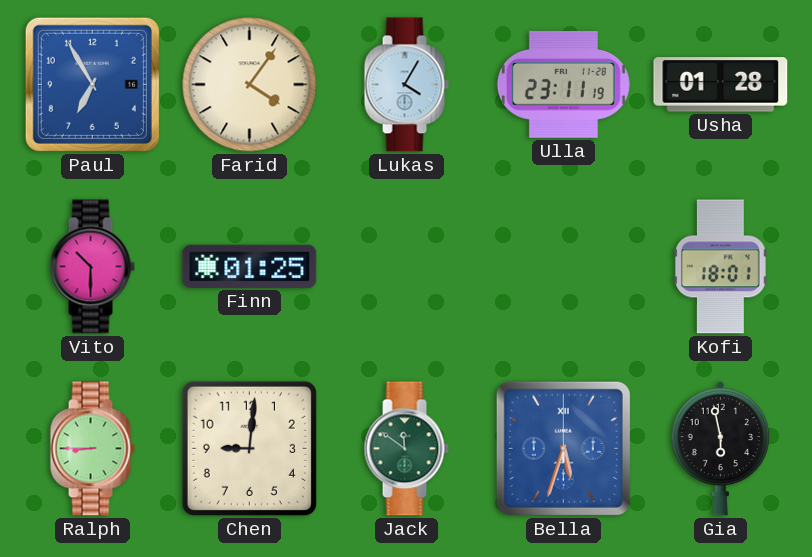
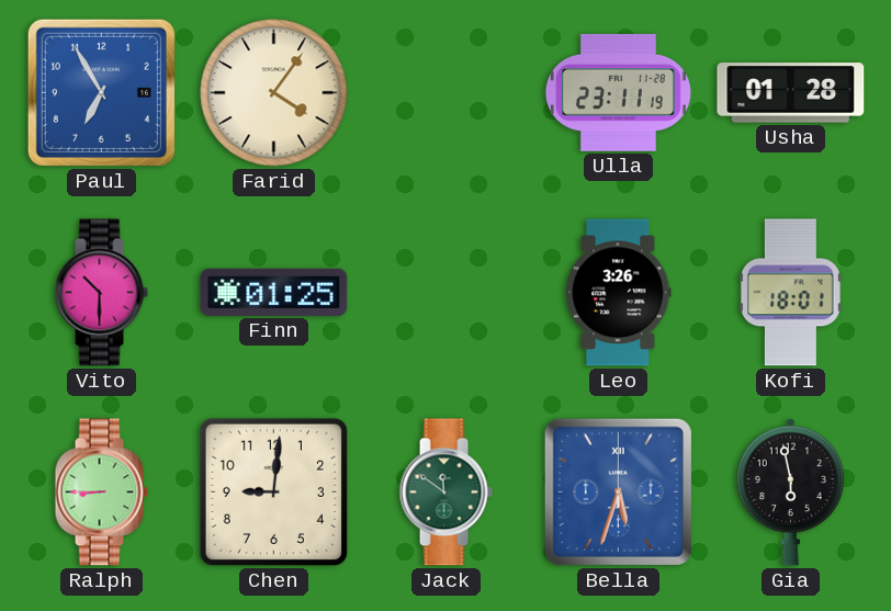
Lukas: 4:05 -> none
Leo: none -> 3:26
